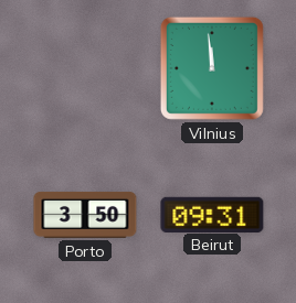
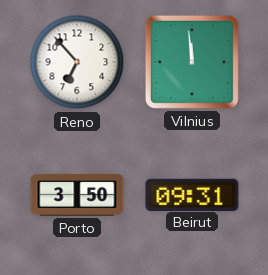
Reno: none -> 6:53
